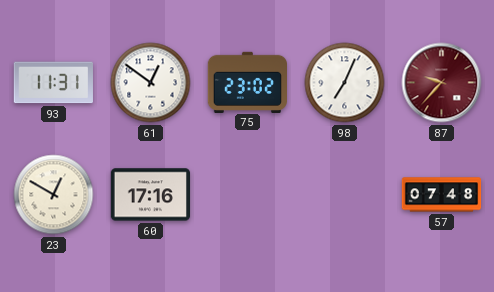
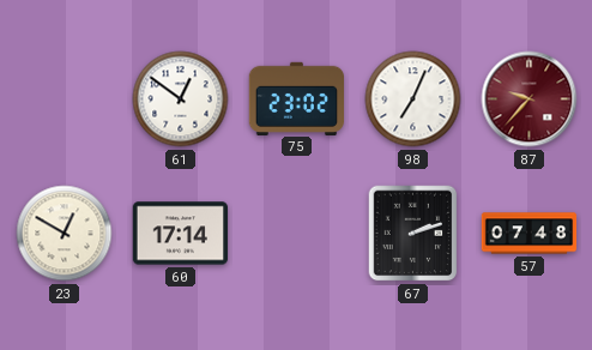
93: 11:31 -> none
60: 17:16 -> 17:14
67: none -> 2:12
